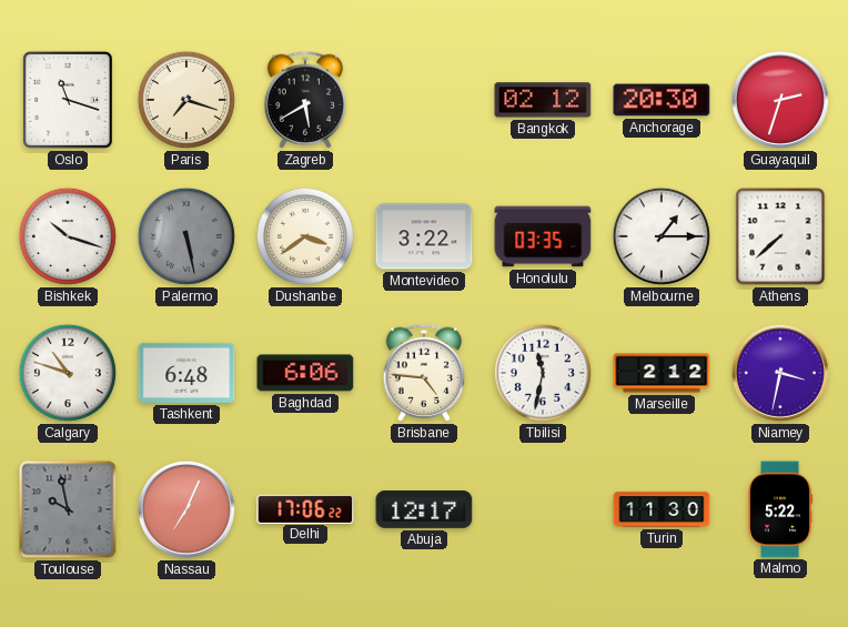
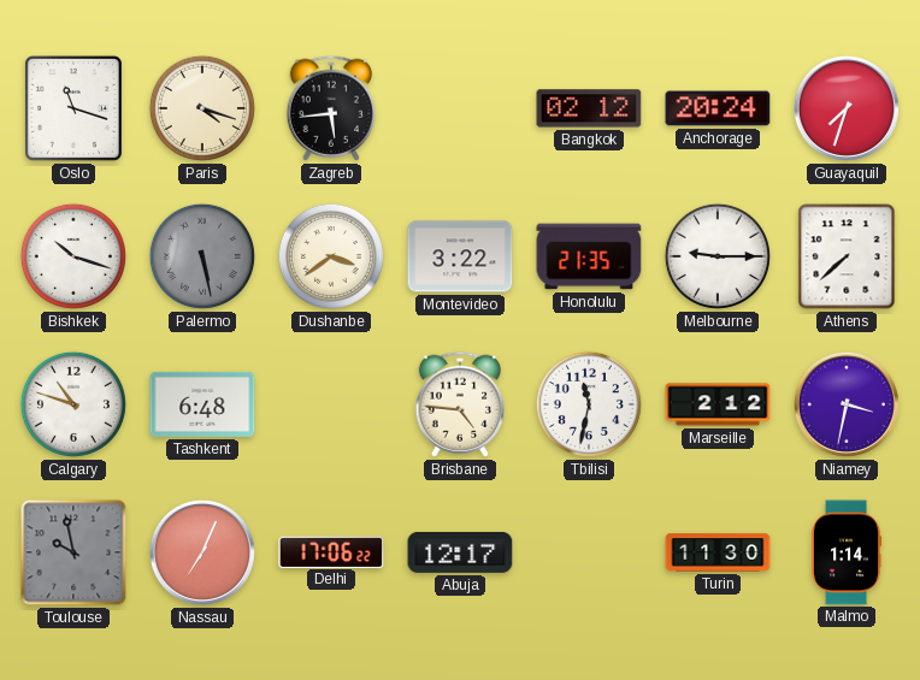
Paris: 7:18 -> 4:18
Zagreb: 5:40 -> 5:44
Anchorage: 20:30 -> 20:24
Guayaquil: 2:33 -> 7:33
Honolulu: 03:35 -> 21:35
Melbourne: 1:15 -> 9:15
Baghdad: 6:06 -> none
Malmo: 5:22 -> 1:14
